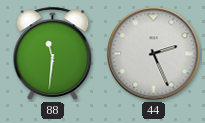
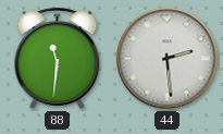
44: 2:26 -> 2:29
